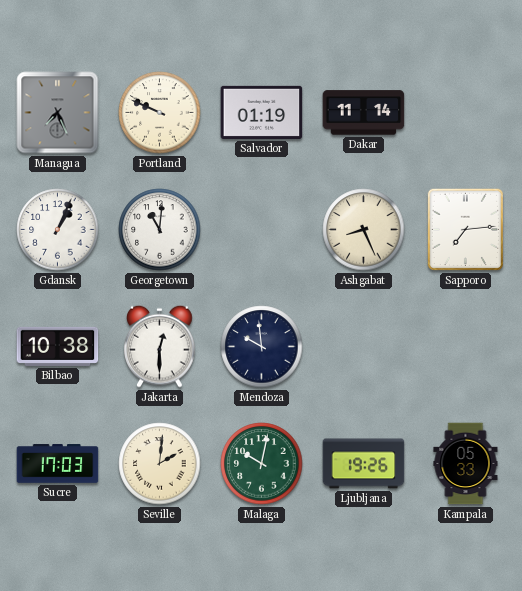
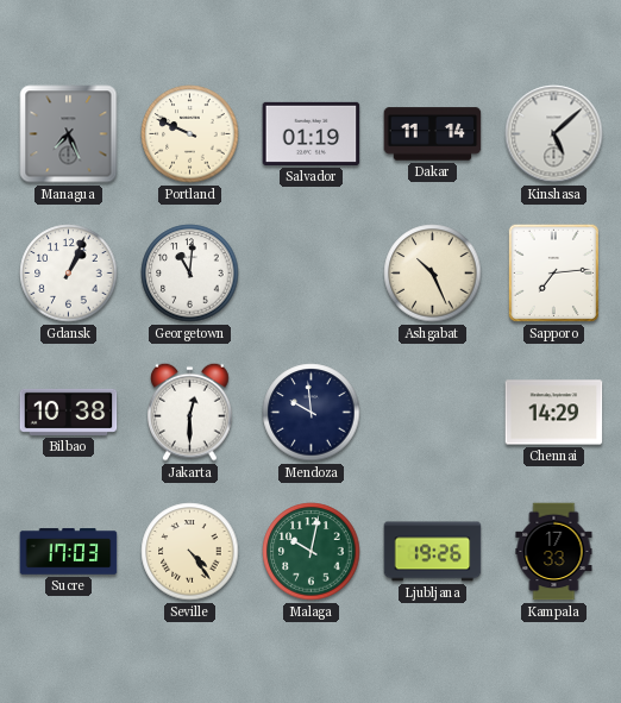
Kinshasa: none -> 5:08
Ashgabat: 8:26 -> 10:26
Chennai: none -> 14:29
Seville: 2:01 -> 4:24
Kampala: 05:33 -> 17:33
